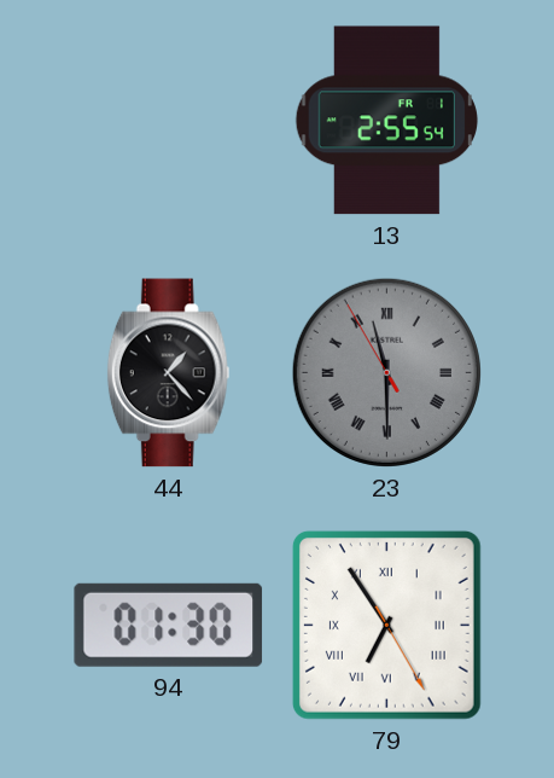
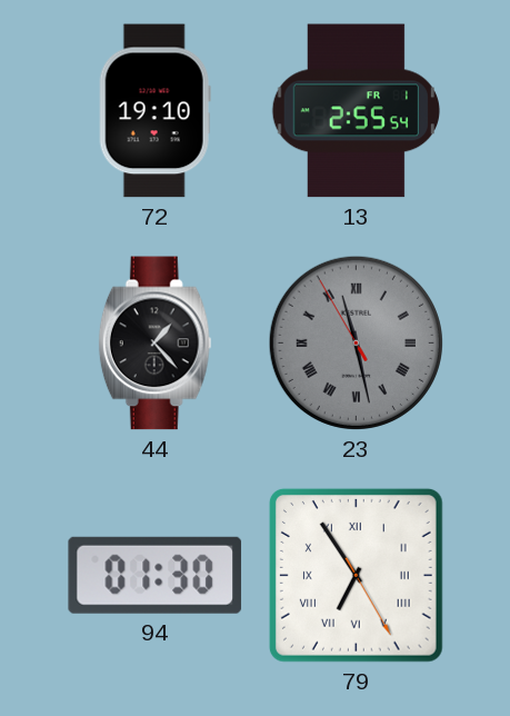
72: none -> 19:10
23: 11:29 -> 11:27
